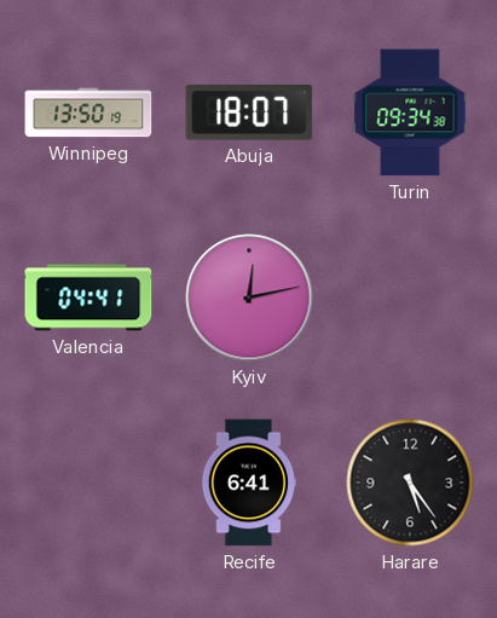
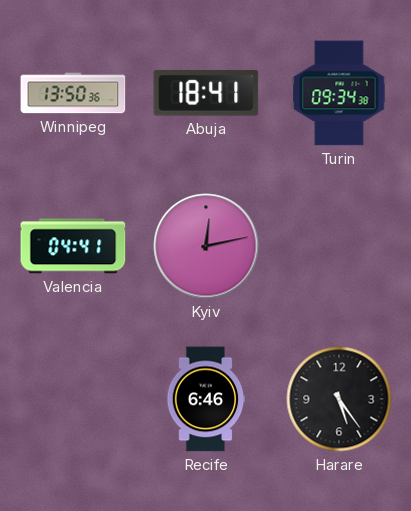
Winnipeg: 13:50:19 -> 13:50:36
Abuja: 18:07 -> 18:41
Recife: 6:41 -> 6:46
